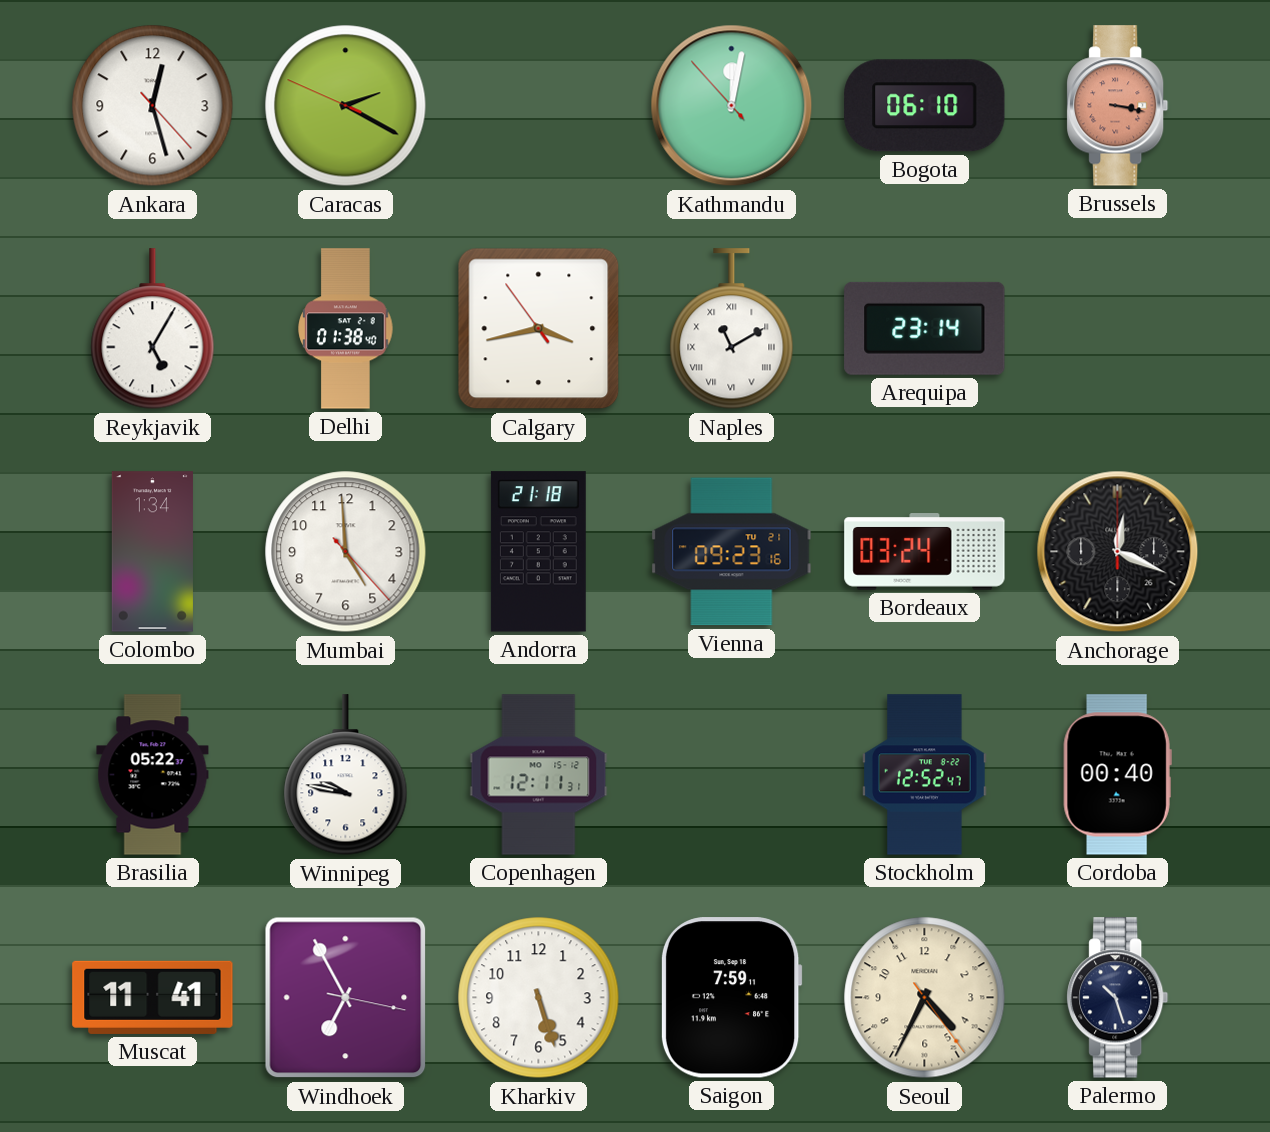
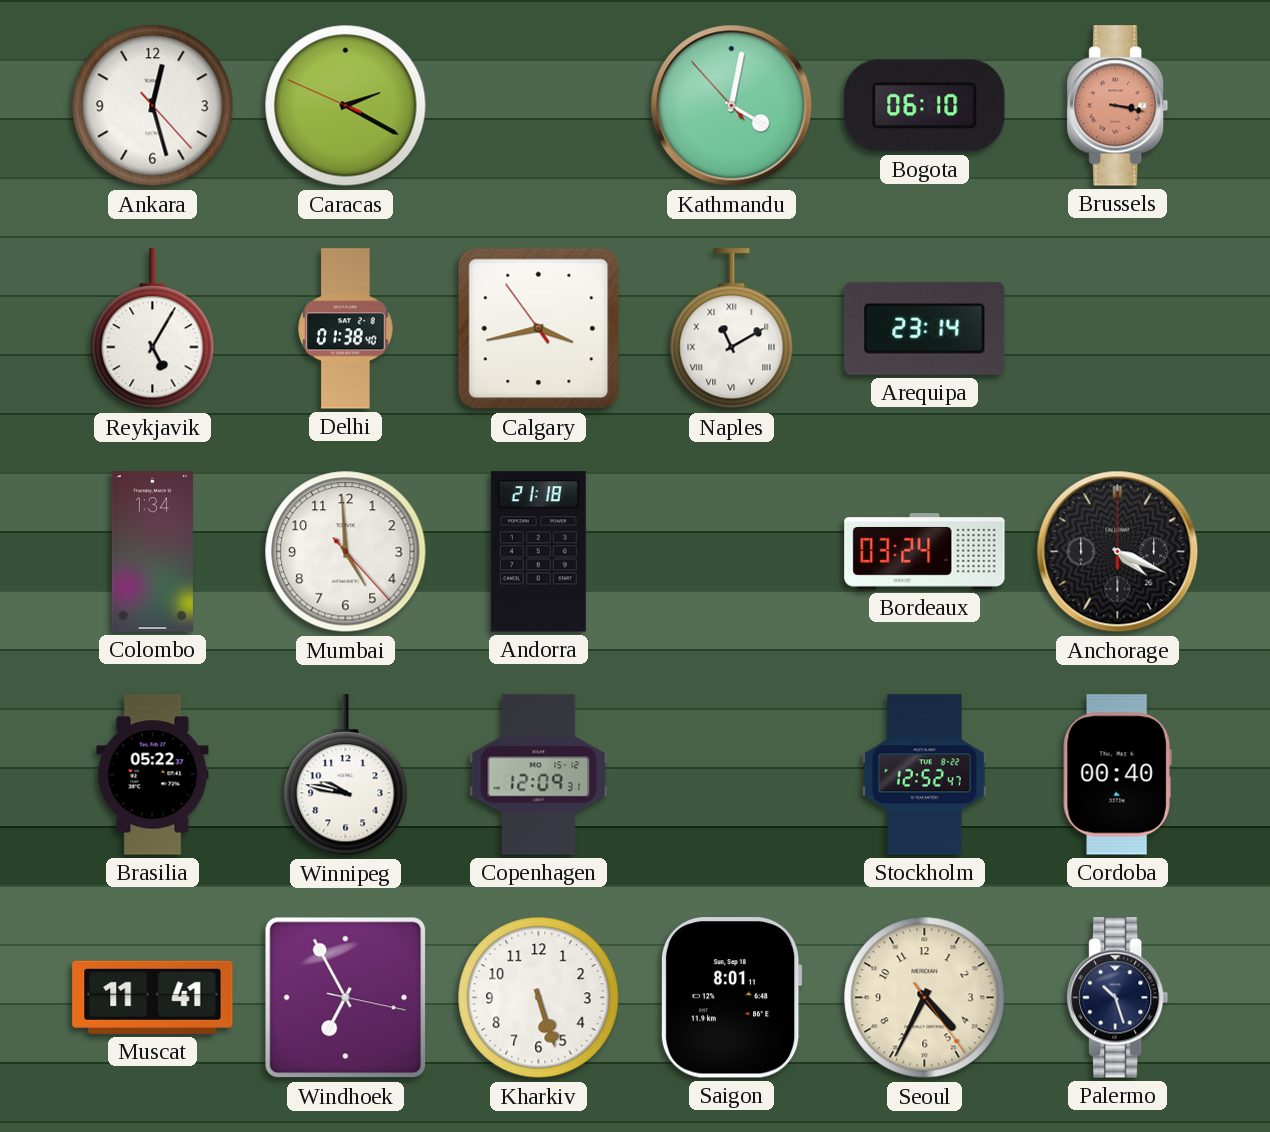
Kathmandu: 12:01 -> 4:01
Vienna: 09:23 -> none
Anchorage: 12:19 -> 4:19
Copenhagen: 12:11 -> 12:09
Saigon: 7:59 -> 8:01
